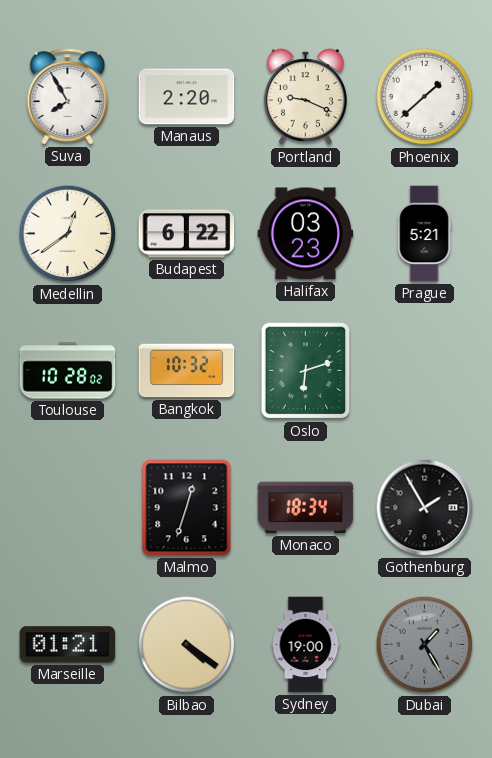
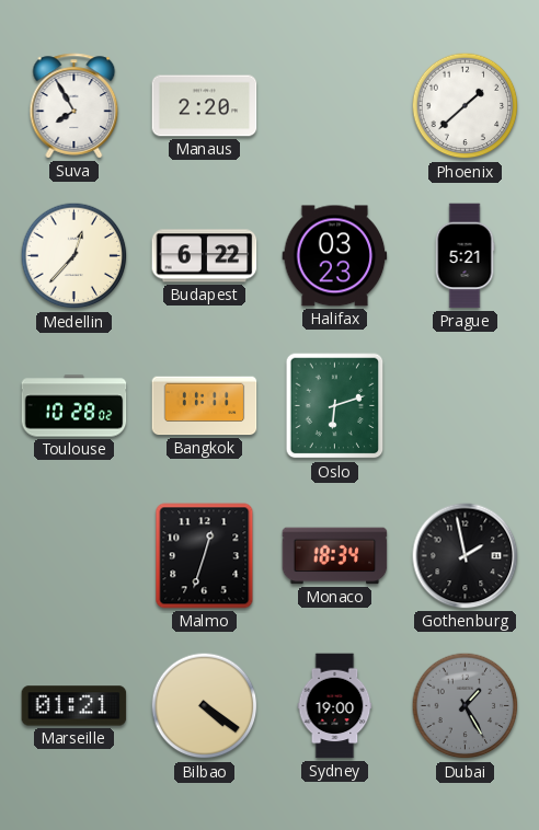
Portland: 9:19 -> none
Medellin: 12:39 -> 12:37
Bangkok: 10:32 -> 11:11
Gothenburg: 1:55 -> 1:58
